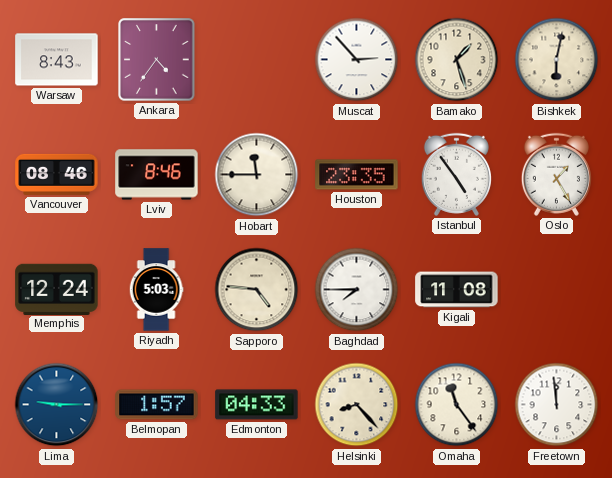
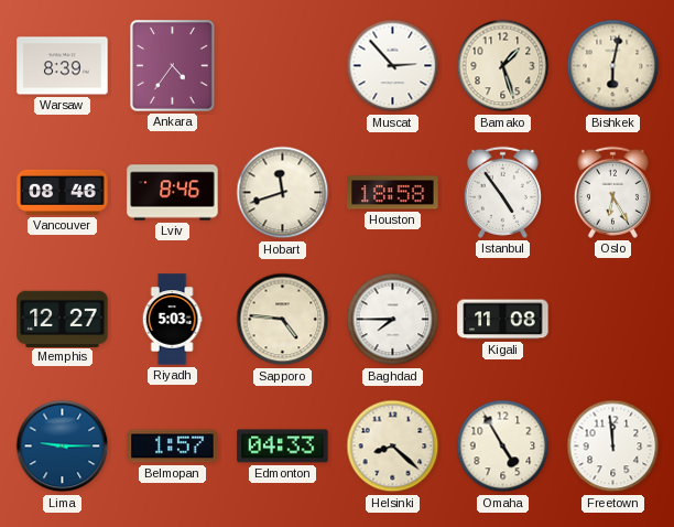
Warsaw: 8:43 -> 8:39
Hobart: 11:45 -> 11:42
Houston: 23:35 -> 18:58
Oslo: 1:25 -> 6:25
Memphis: 12:24 -> 12:27
Helsinki: 8:23 -> 8:22
Omaha: 11:24 -> 4:55
